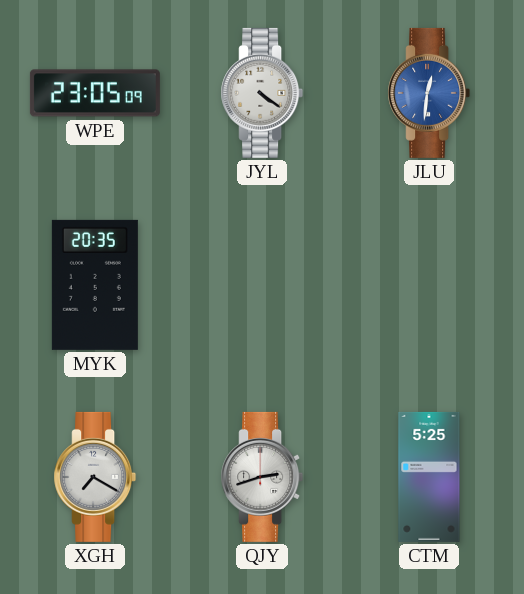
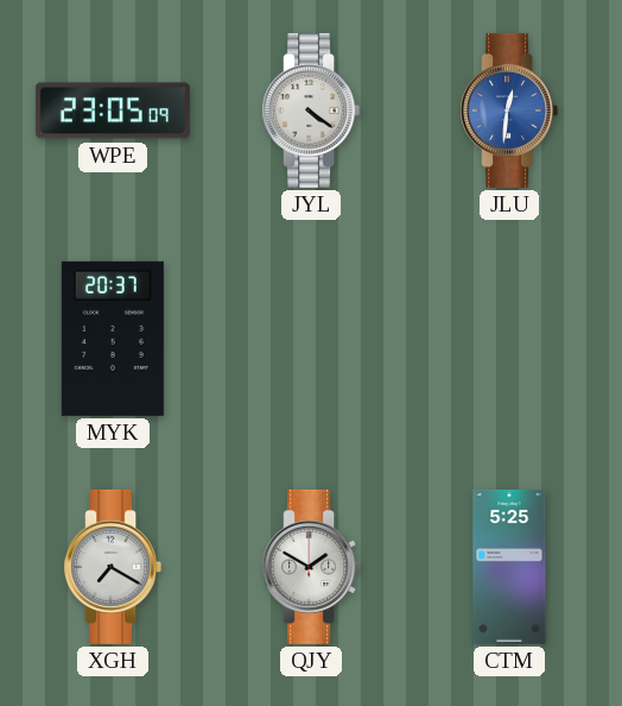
MYK: 20:35 -> 20:37
QJY: 2:42 -> 1:50
